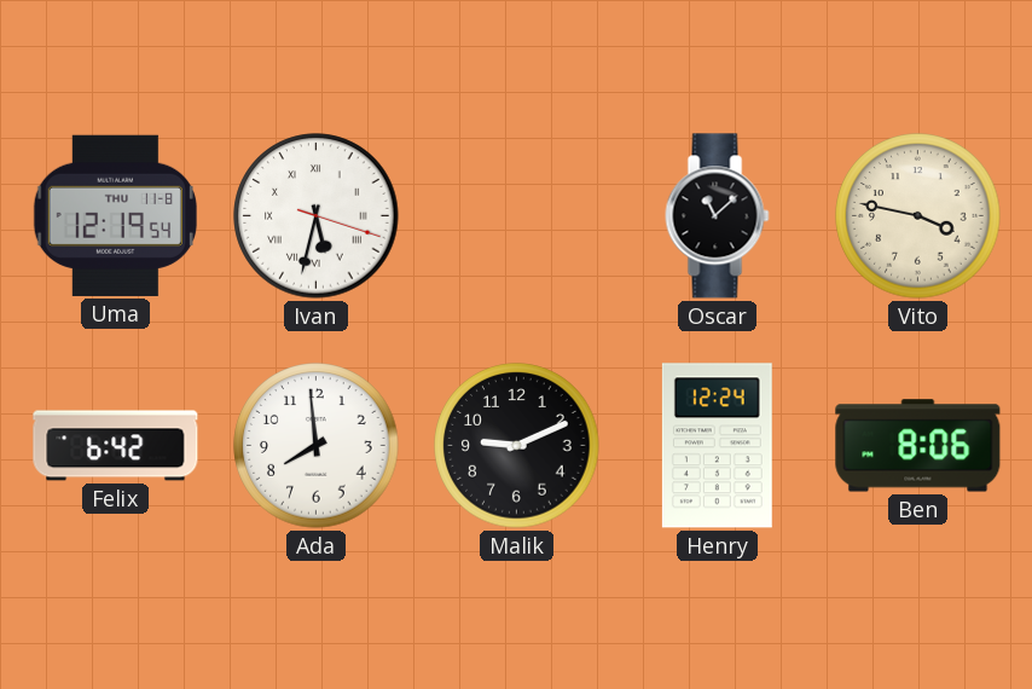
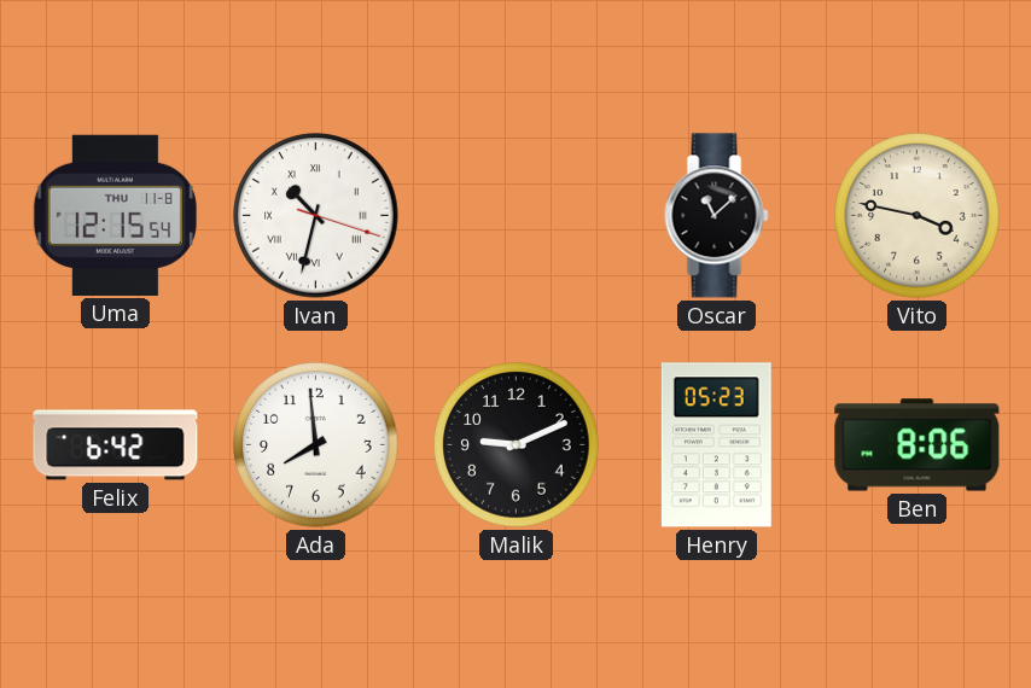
Uma: 12:19 -> 12:15
Ivan: 5:32 -> 10:32
Henry: 12:24 -> 05:23
